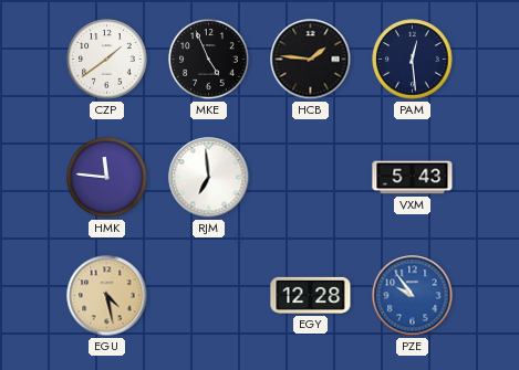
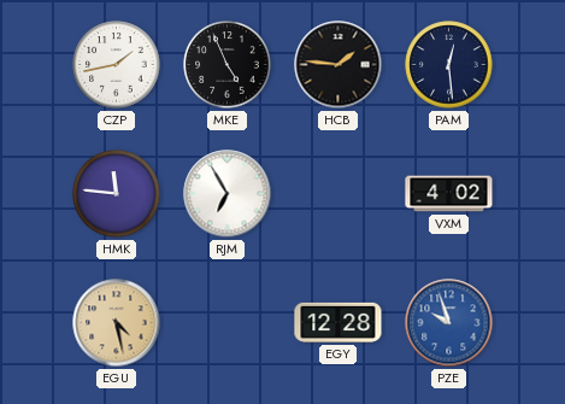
CZP: 1:39 -> 1:43
RJM: 6:59 -> 6:55
VXM: 5:43 -> 4:02
PZE: 9:54 -> 9:57
